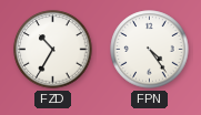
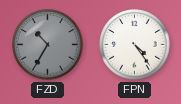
FZD dial: white -> grey
